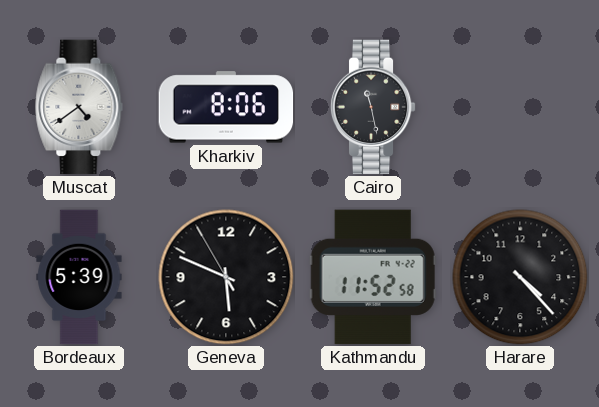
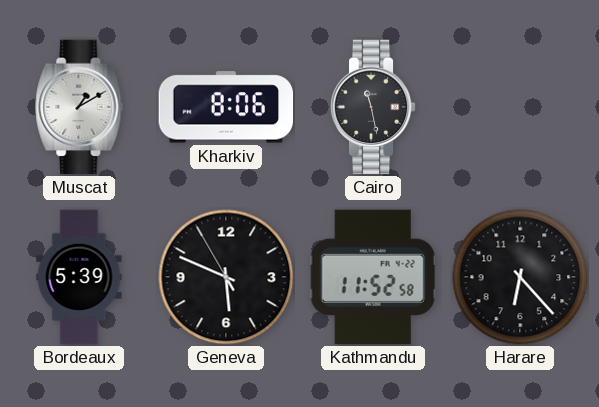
Muscat: 4:39 -> 1:10
Harare: 4:23 -> 6:23
